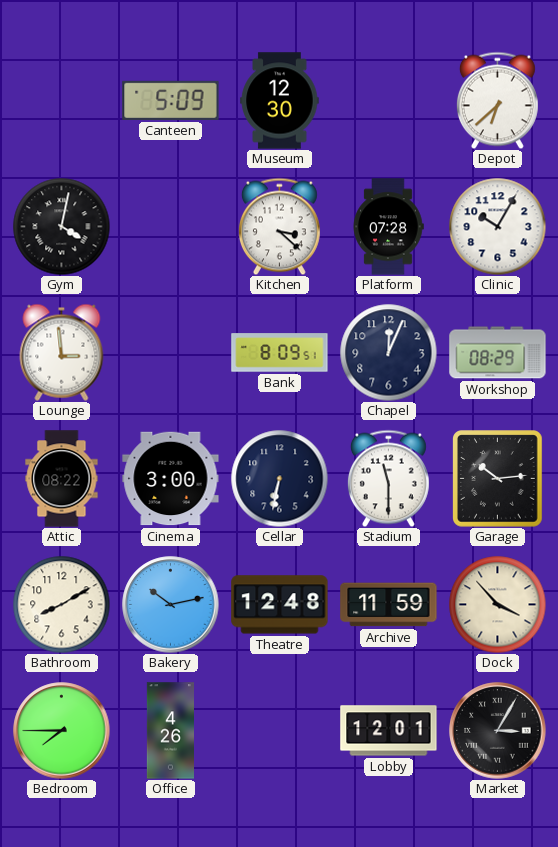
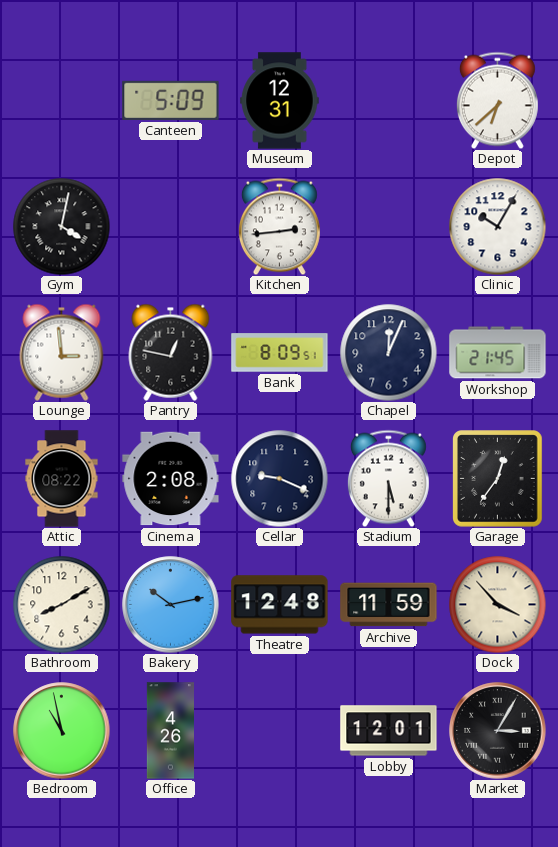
Museum: 12:30 -> 12:31
Kitchen: 3:22 -> 2:44
Platform: 07:28 -> none
Pantry: none -> 12:47
Workshop: 08:29 -> 21:45
Cinema: 3:00 -> 2:08
Cellar: 6:32 -> 9:19
Stadium: 11:30 -> 5:30
Garage: 10:14 -> 12:36
Bedroom: 7:45 -> 10:58
